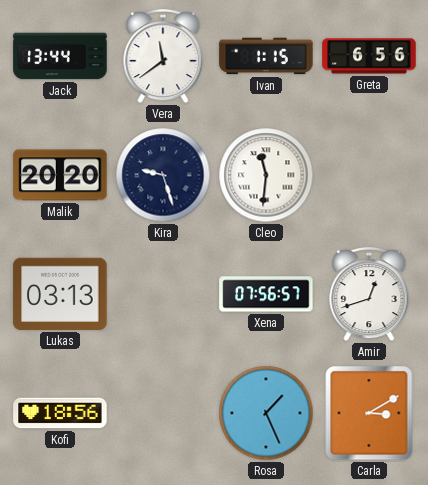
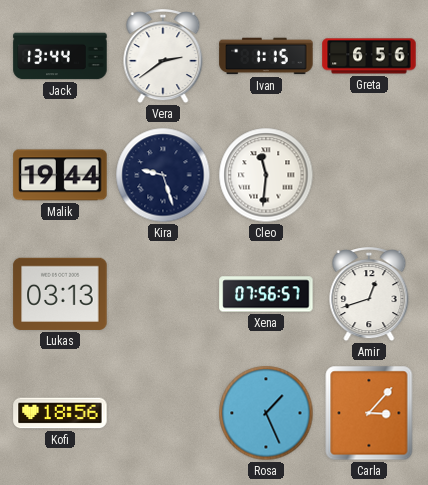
Vera: 11:39 -> 2:39
Malik: 20:20 -> 19:44
Carla: 3:10 -> 3:07
